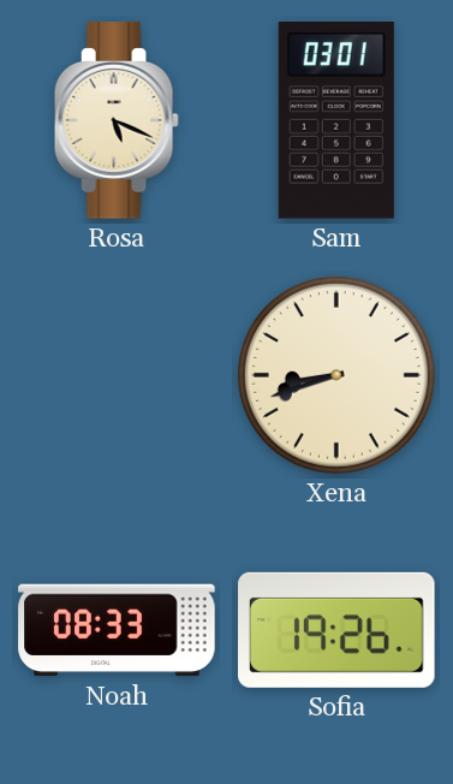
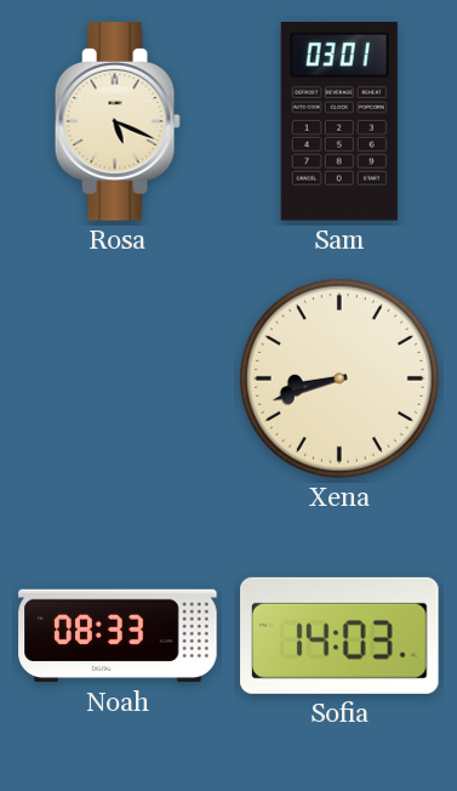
Sofia: 19:26 -> 14:03
